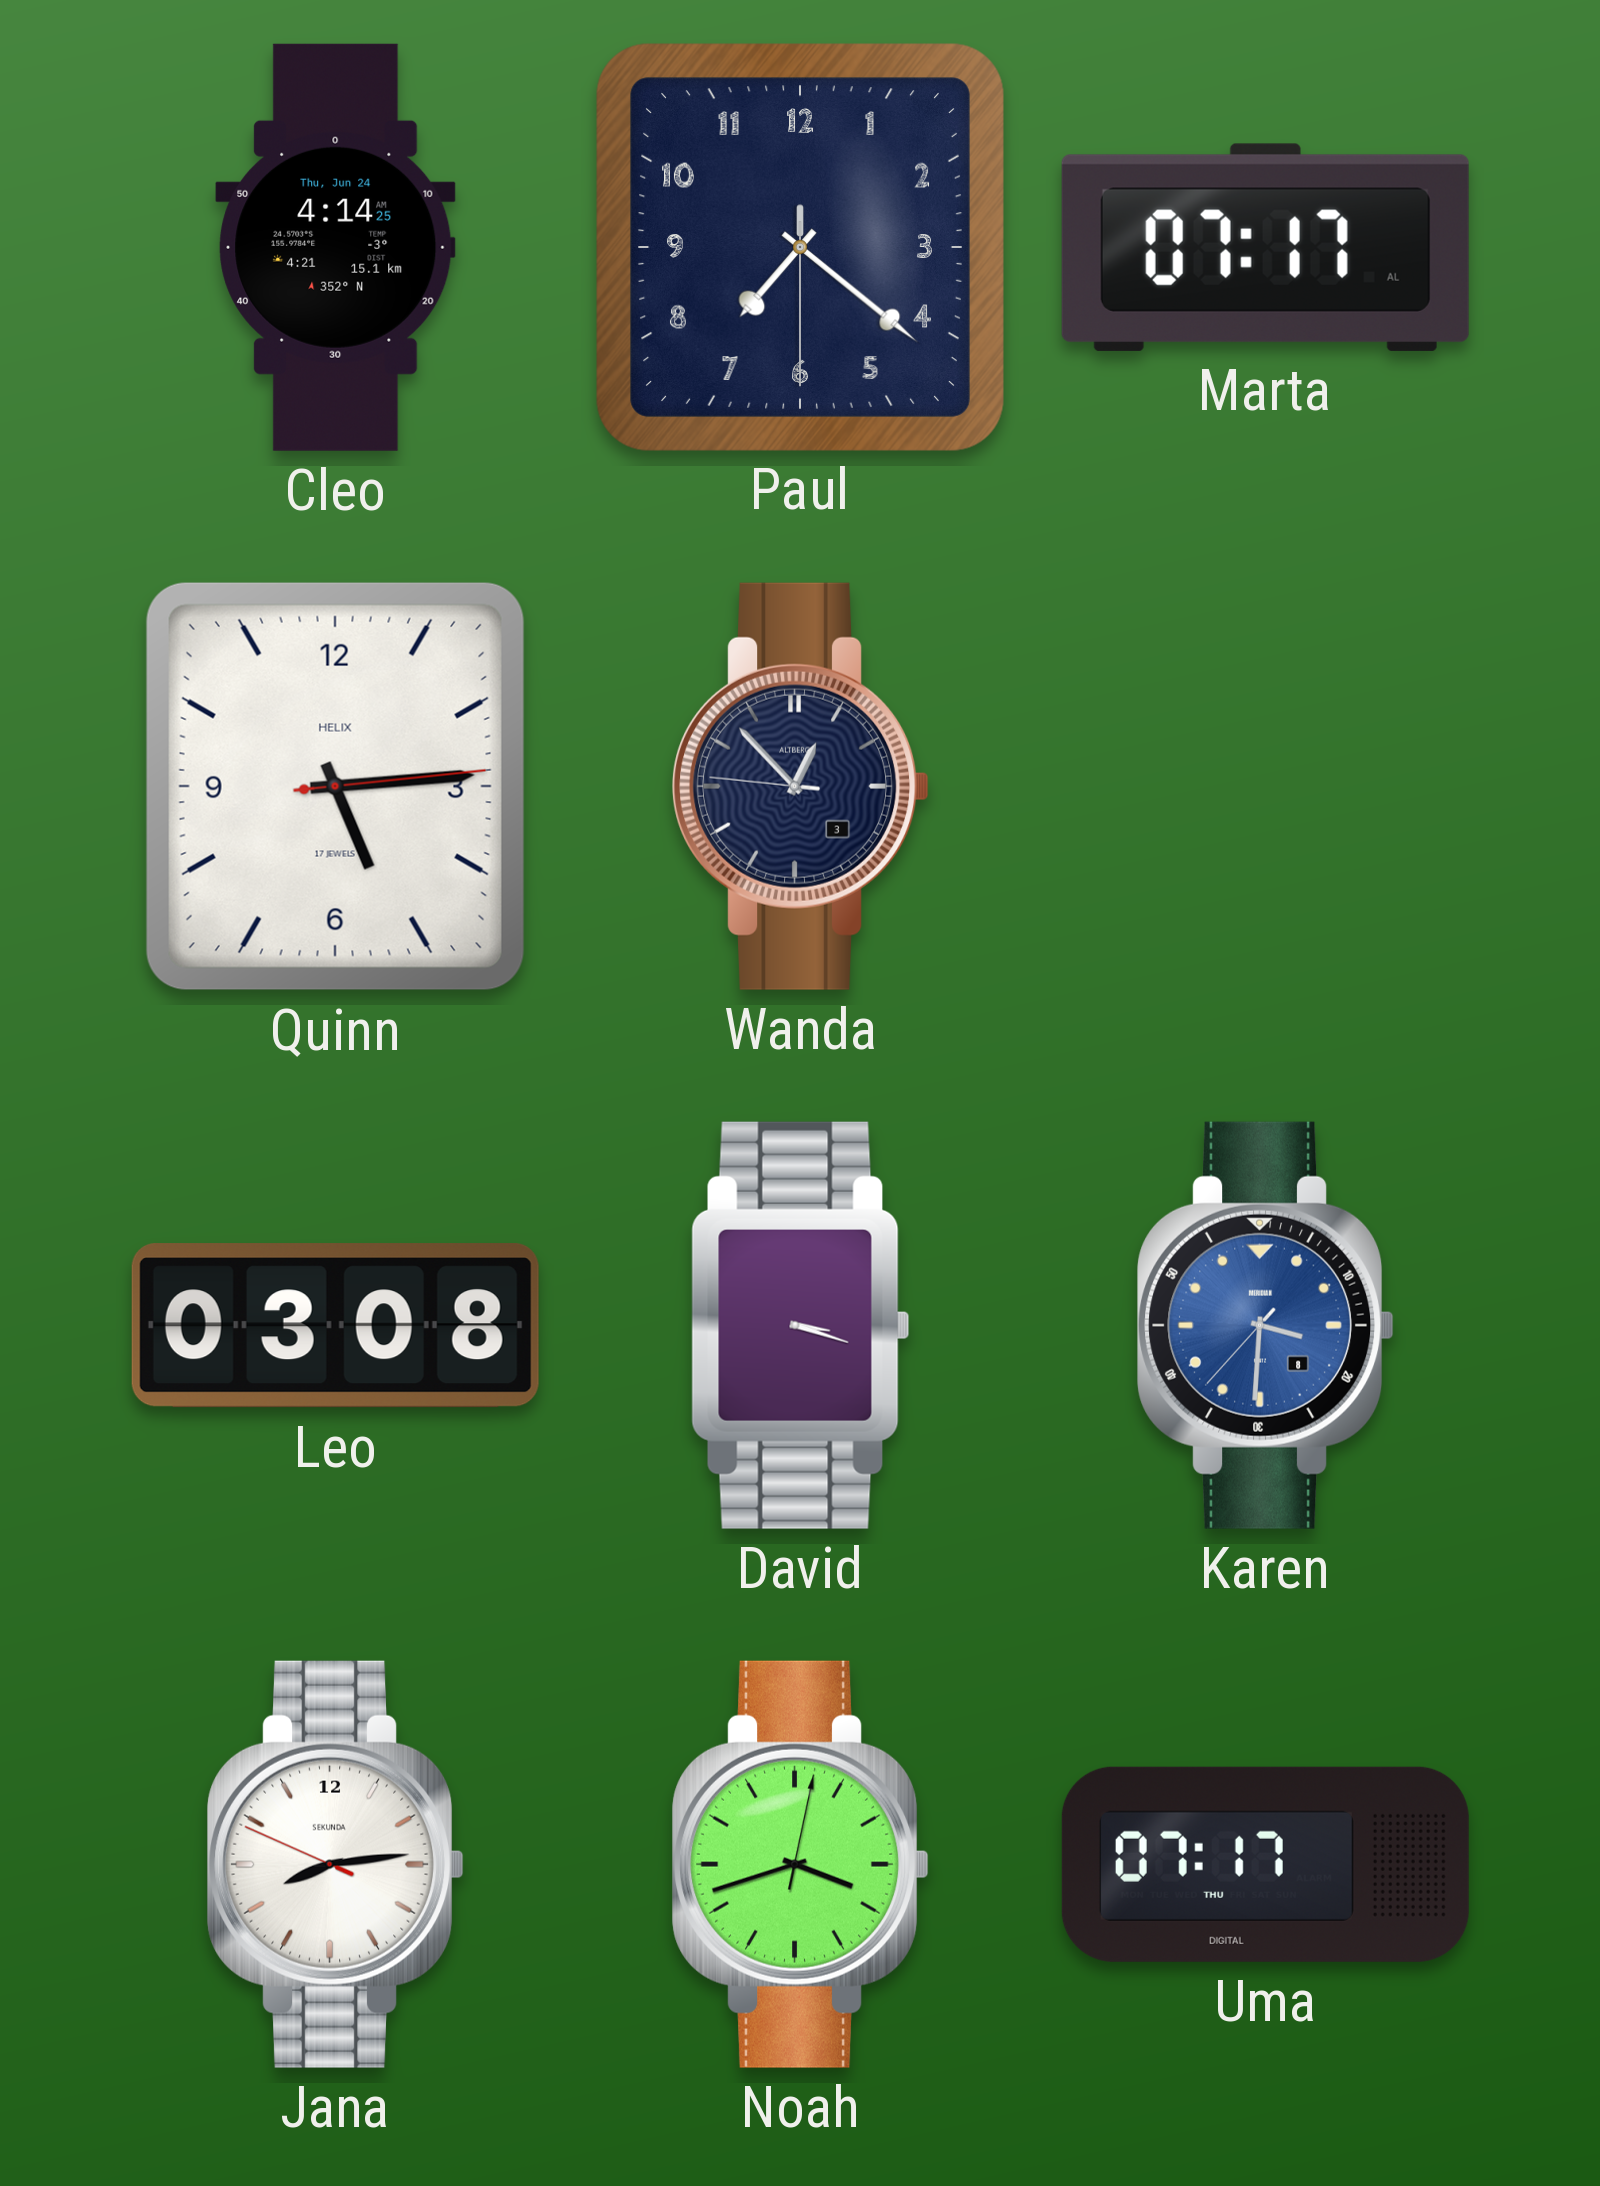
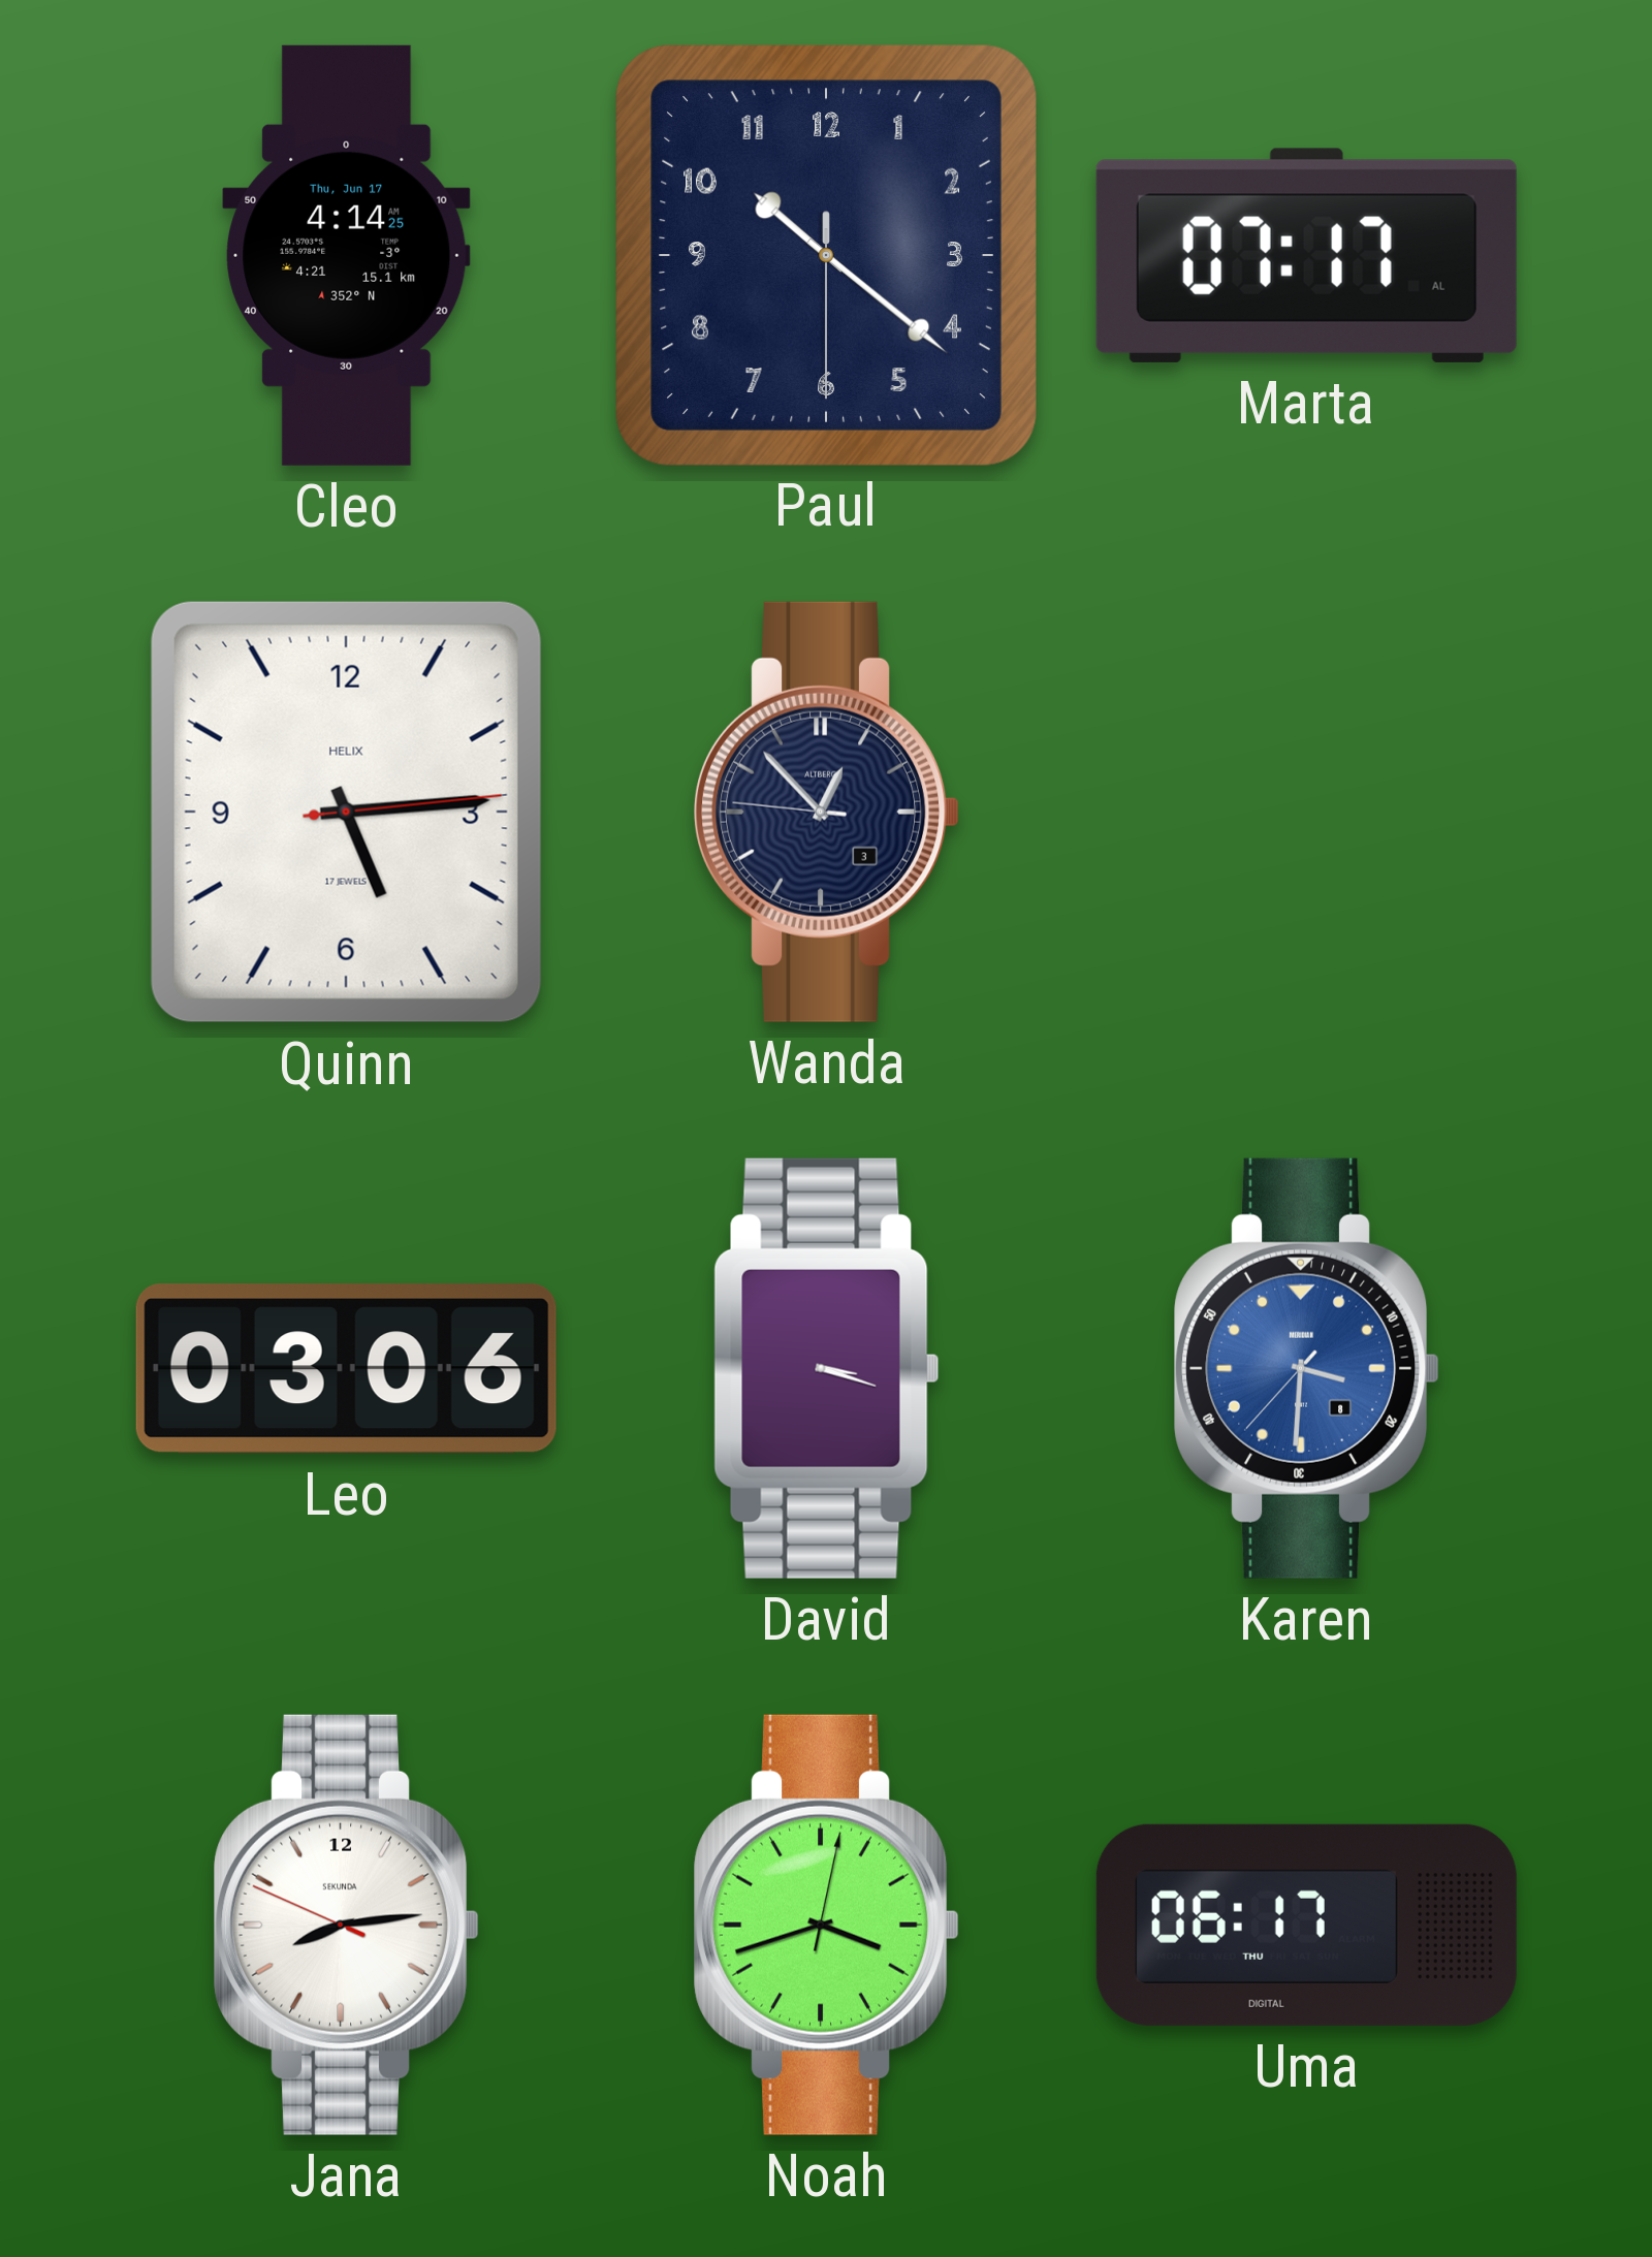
Cleo date: Thu, Jun 24 -> Thu, Jun 17
Paul: 7:21 -> 10:21
Leo: 03:08 -> 03:06
Uma: 07:17 -> 06:17
